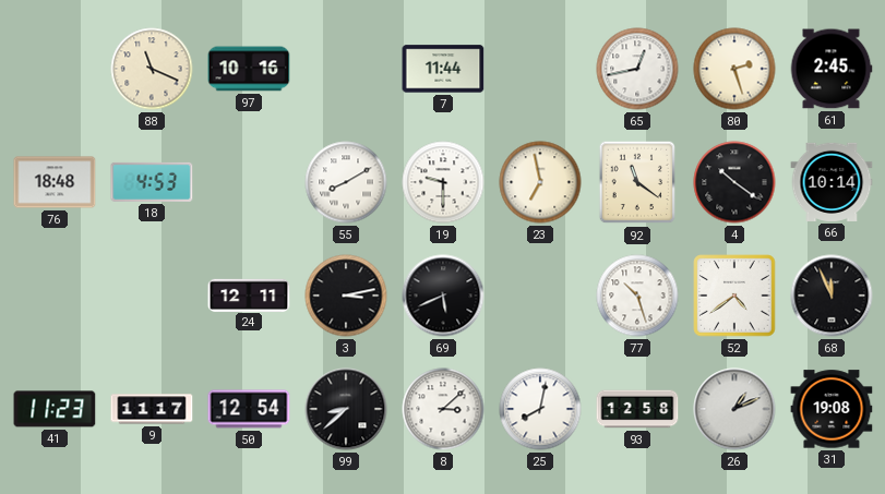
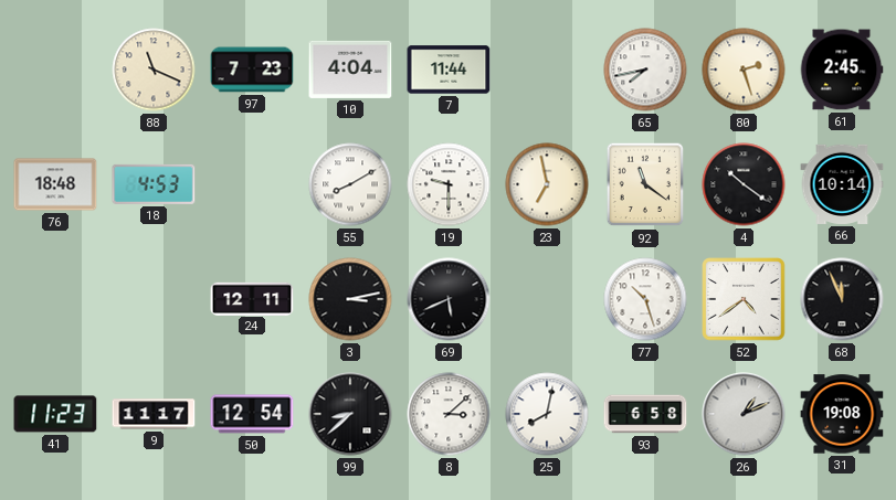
97: 10:16 -> 7:23
10: none -> 4:04
65: 12:43 -> 7:43
93: 12:58 -> 6:58
